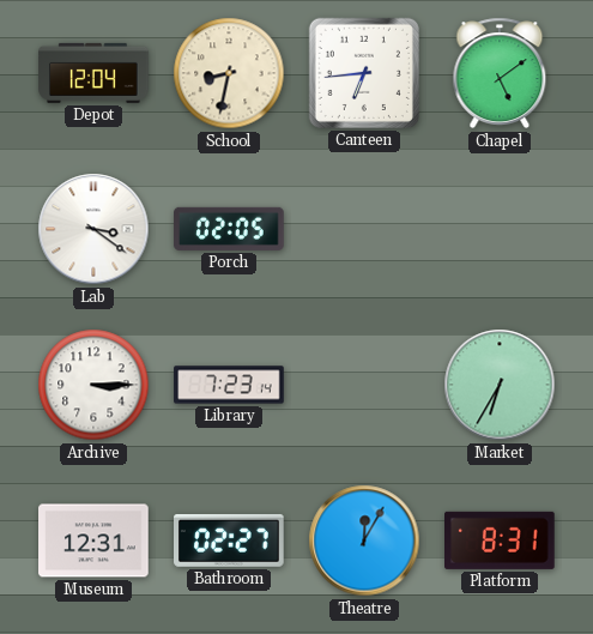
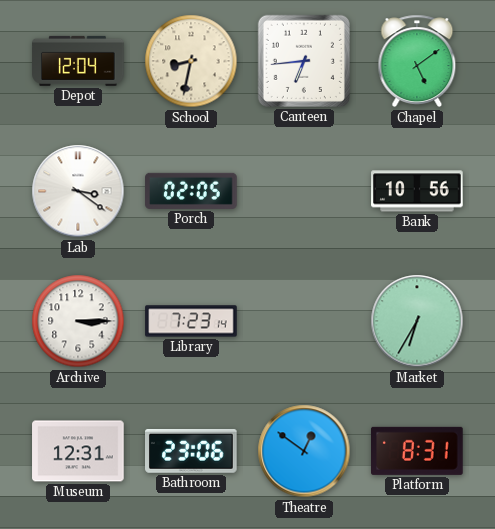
Bank: none -> 10:56
Bathroom: 02:27 -> 23:06
Theatre: 12:05 -> 12:51
